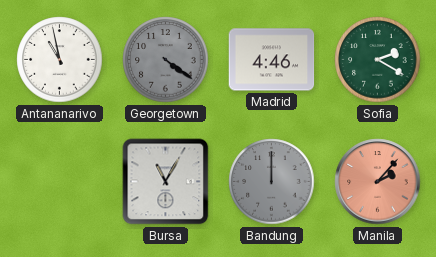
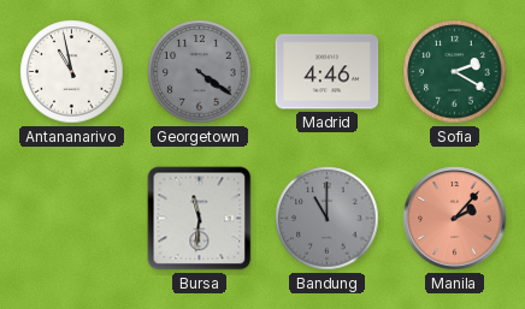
Bursa: 11:05 -> 11:31
Bandung: 12:00 -> 11:00
